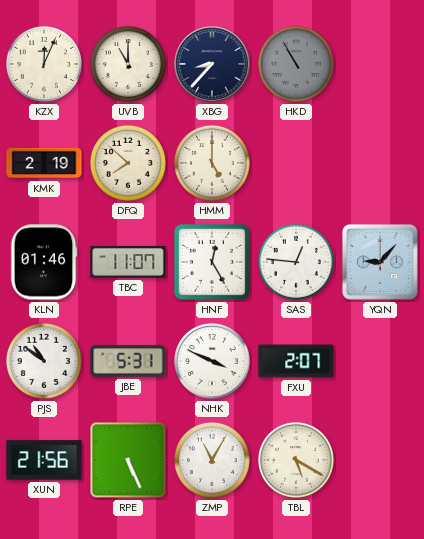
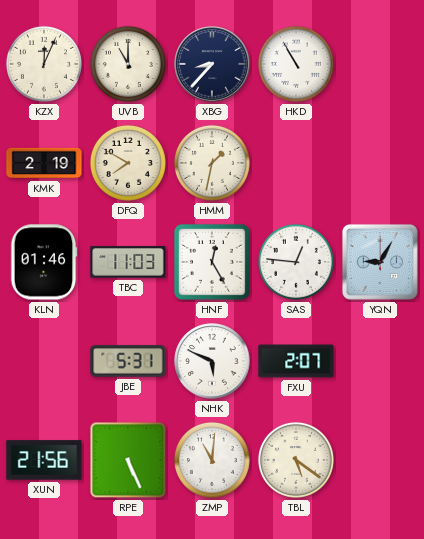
HKD dial: grey -> white
DFQ: 7:52 -> 7:50
HMM: 5:00 -> 1:32
TBC: 11:07 -> 11:03
YQN: 9:07 -> 9:05
PJS: 10:51 -> none
NHK: 3:49 -> 5:49
ZMP: 11:05 -> 11:01
TBL: 5:20 -> 5:21
